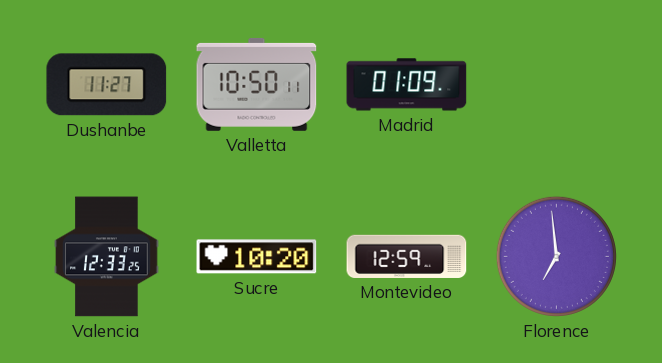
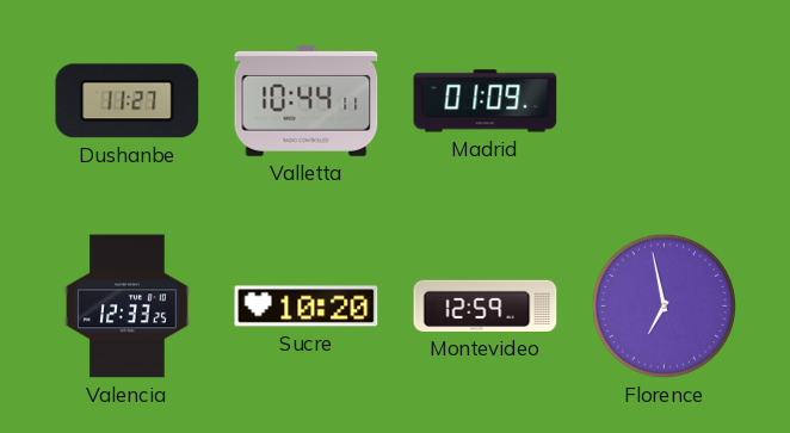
Valletta: 10:50 -> 10:44
Florence: 6:59 -> 6:58
